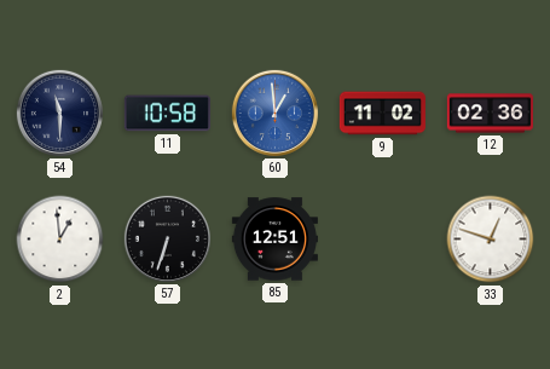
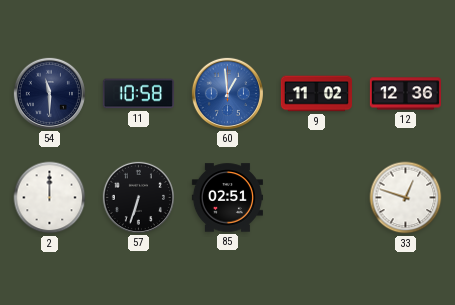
12: 02:36 -> 12:36
2: 12:59 -> 12:00
85: 12:51 -> 02:51
